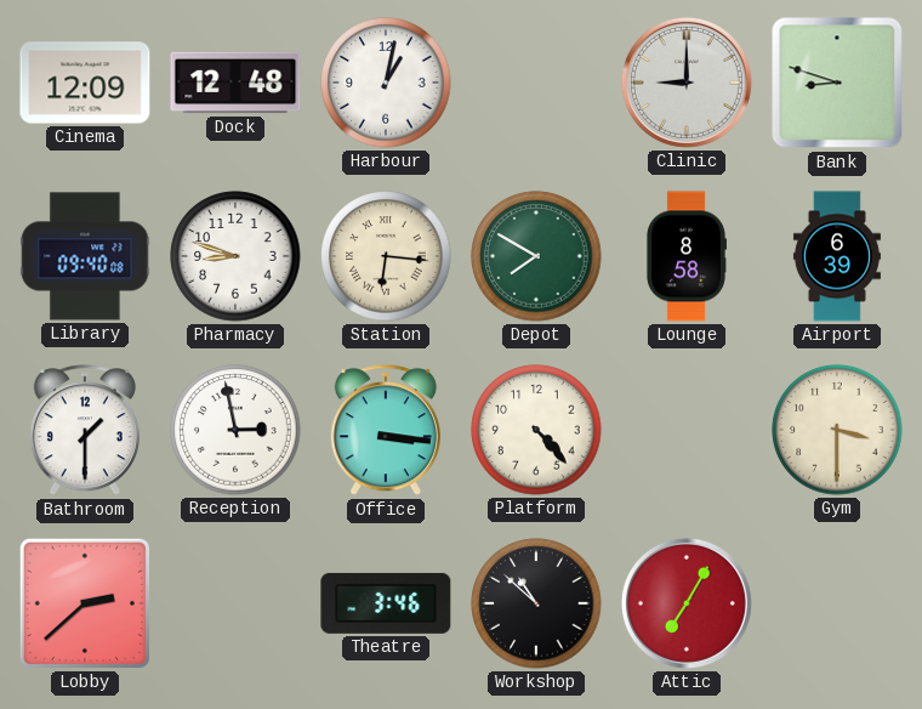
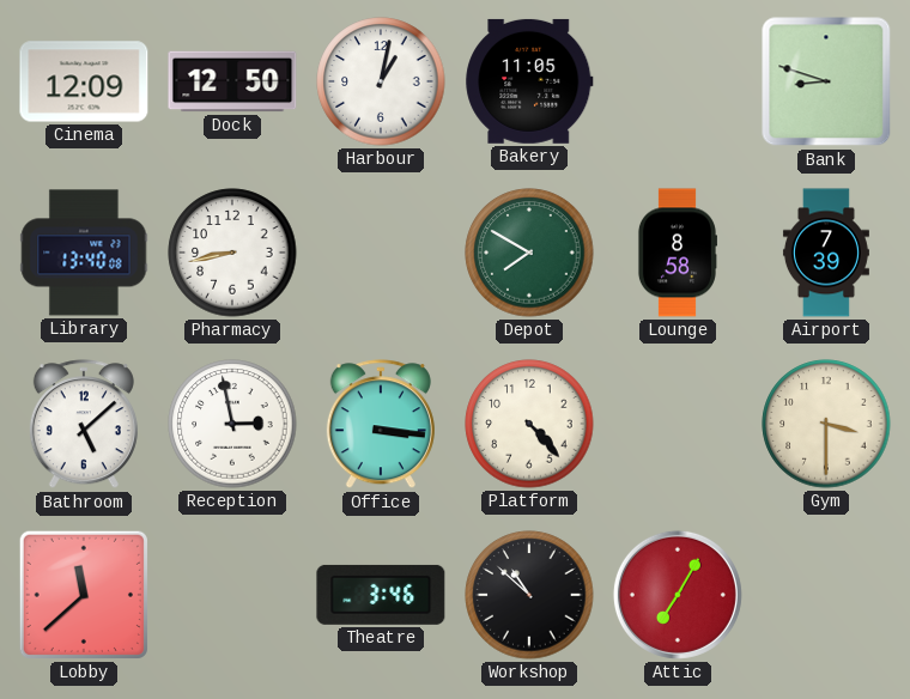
Dock: 12:48 -> 12:50
Bakery: none -> 11:05
Clinic: 9:00 -> none
Library: 09:40 -> 13:40
Pharmacy: 8:48 -> 8:43
Station: 6:16 -> none
Airport: 6:39 -> 7:39
Bathroom: 1:30 -> 5:08
Lobby: 2:38 -> 11:38
